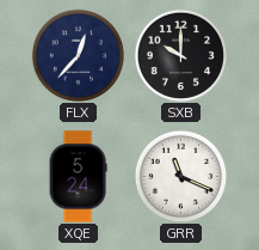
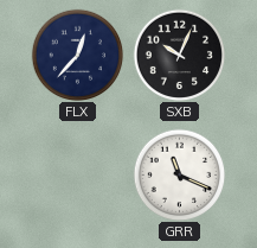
SXB: 10:00 -> 10:04
XQE: 5:24 -> none
